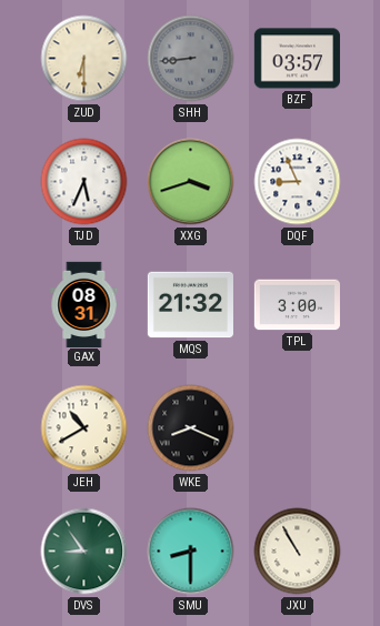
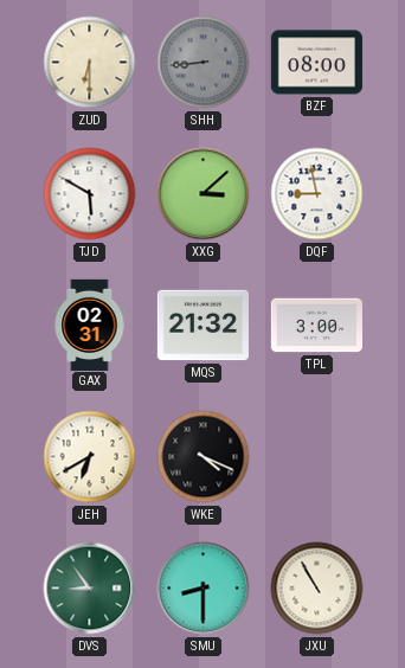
BZF: 03:57 -> 08:00
TJD: 5:34 -> 5:50
XXG: 3:42 -> 3:08
DQF: 8:56 -> 8:58
GAX: 08:31 -> 02:31
JEH: 10:40 -> 6:40
WKE: 8:19 -> 4:19
